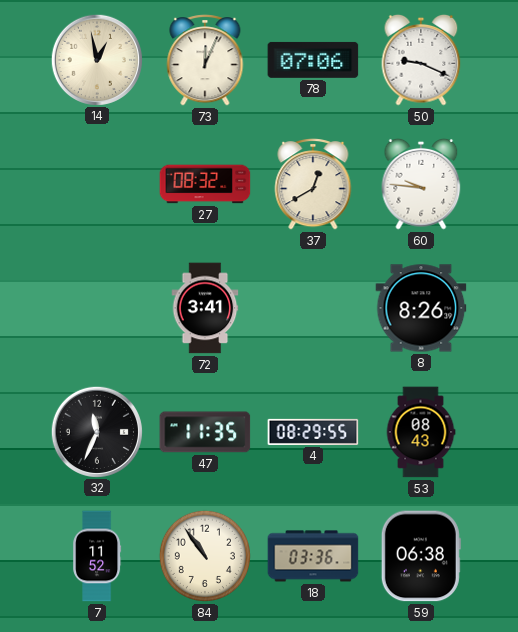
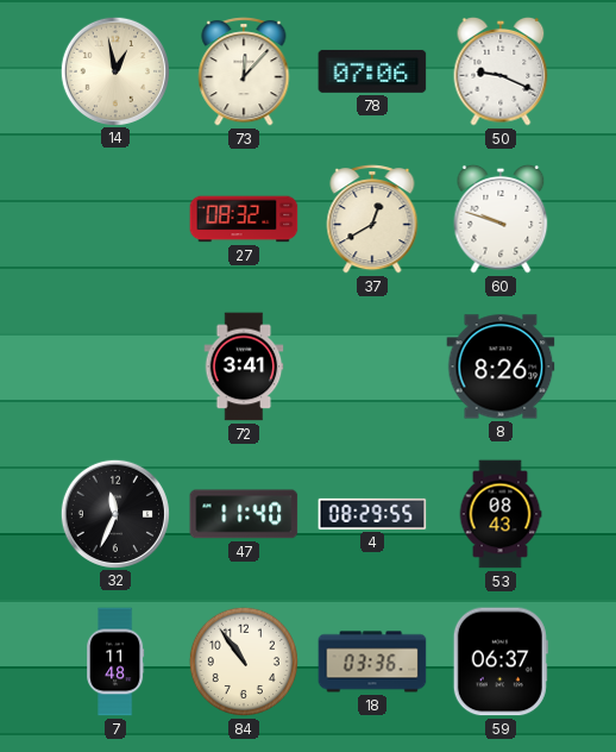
73: 12:04 -> 12:07
60: 9:46 -> 9:48
47: 11:35 -> 11:40
7: 11:52 -> 11:48
59: 06:38 -> 06:37
